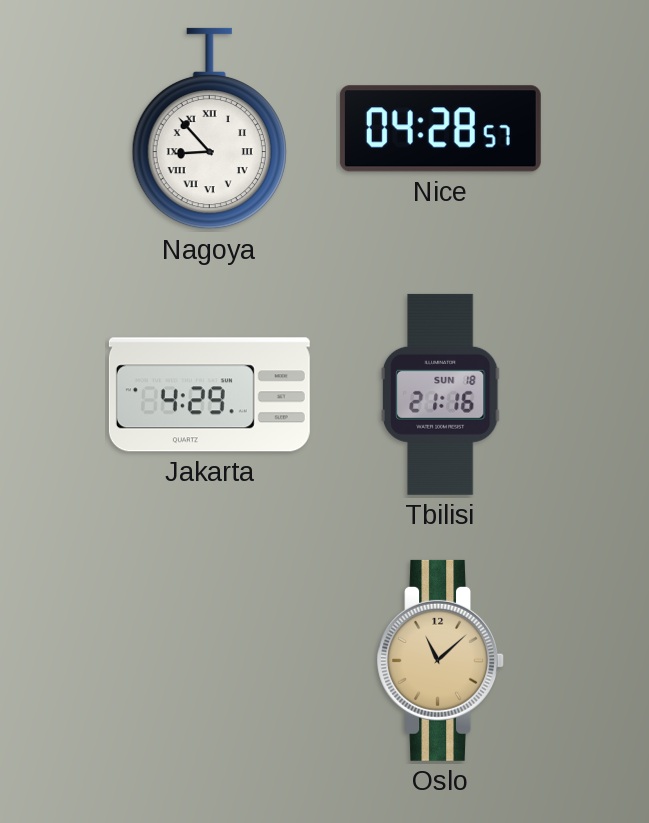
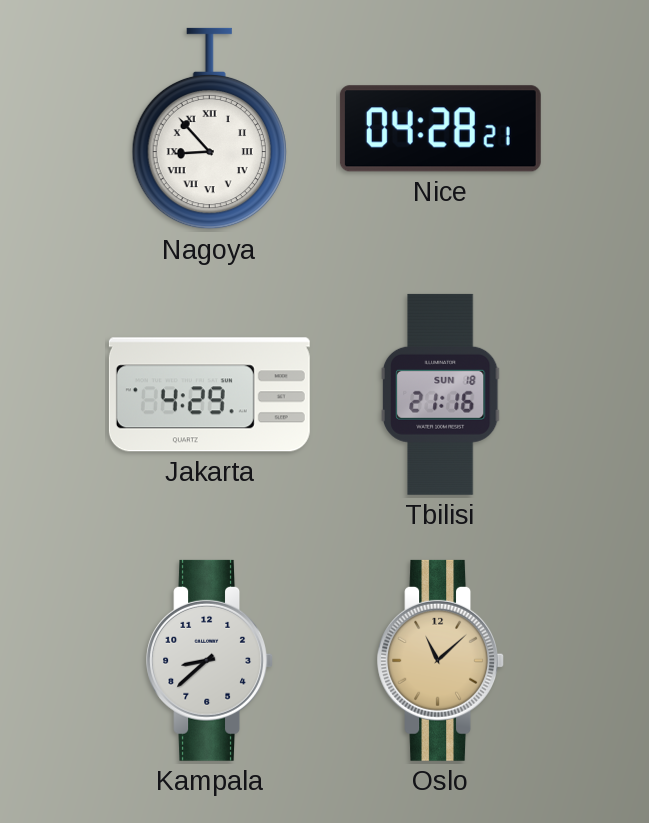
Nice: 04:28:57 -> 04:28:21
Kampala: none -> 8:38
